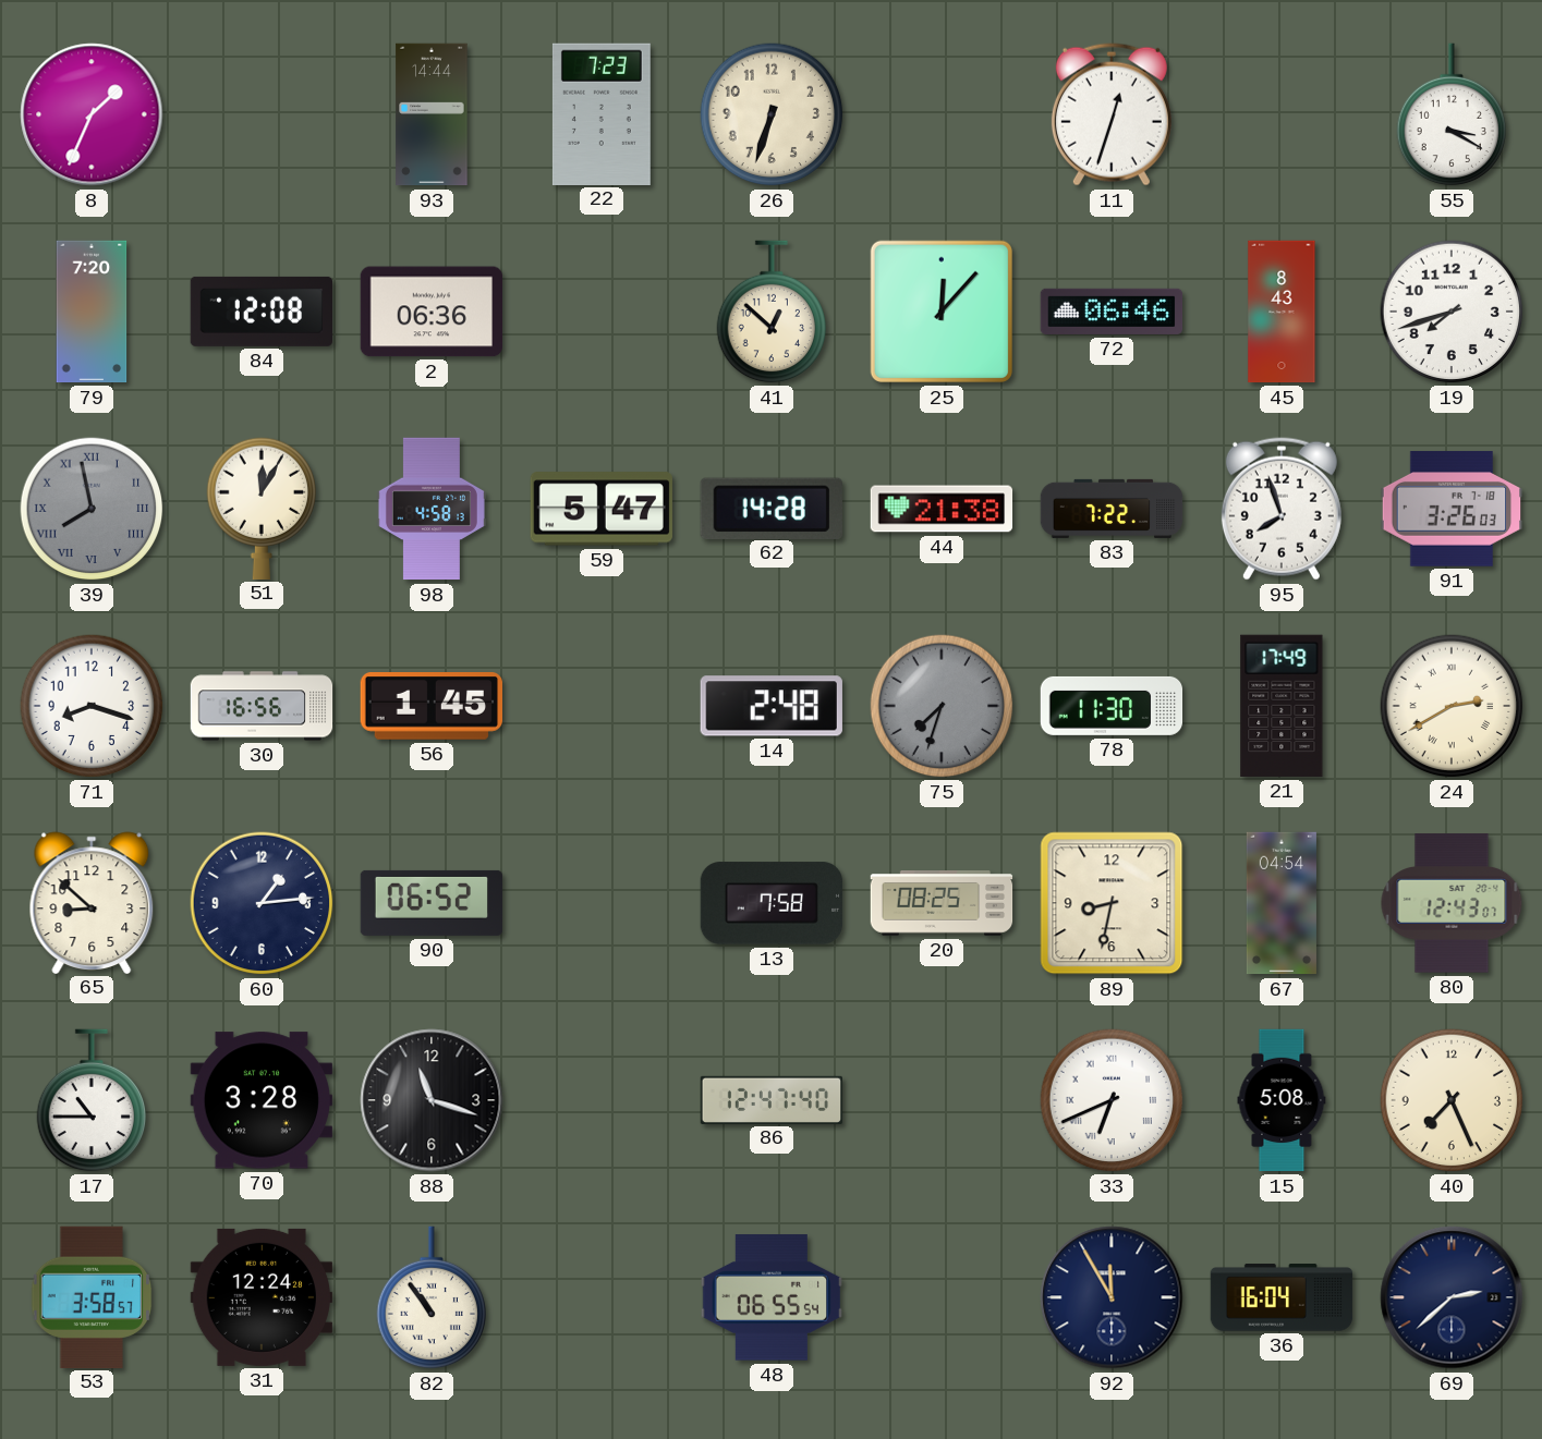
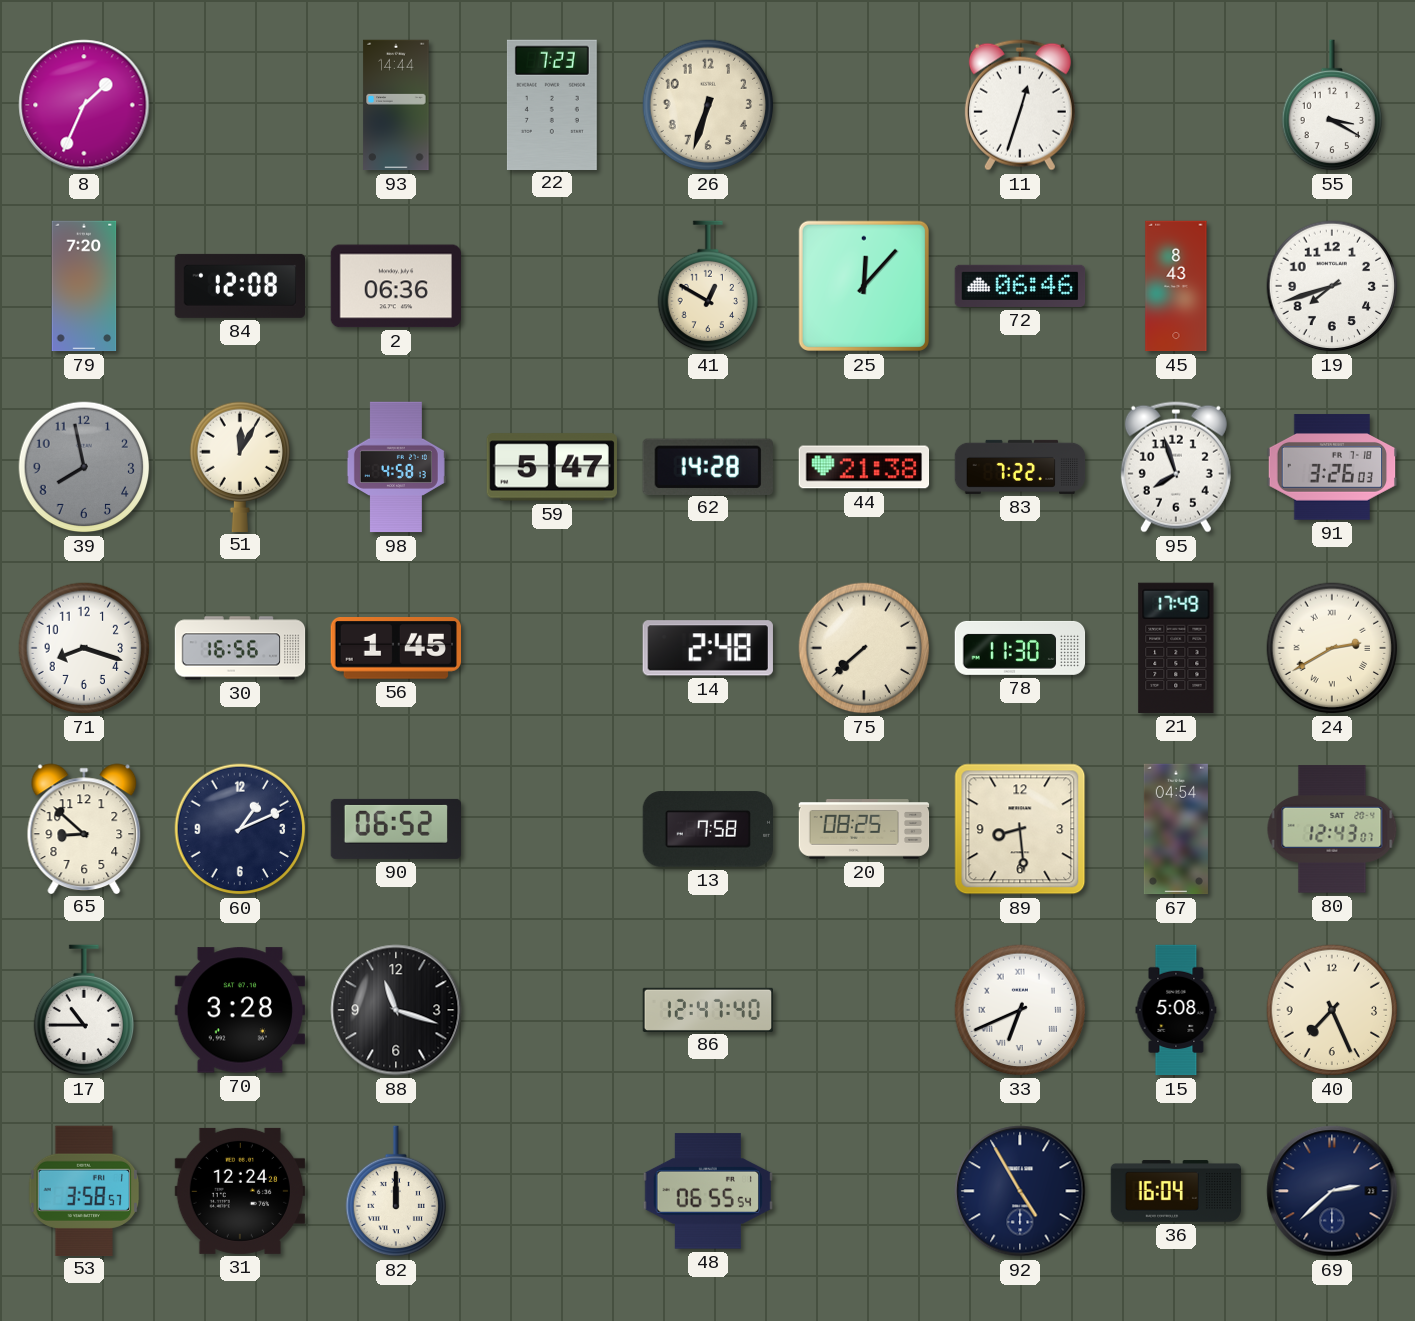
41: 12:52 -> 12:50
39 numerals: Roman -> Arabic
75: 7:33 -> 7:38
75 dial: grey -> cream
60: 1:14 -> 1:11
89: 8:32 -> 8:29
82: 10:54 -> 12:00
92: 11:55 -> 4:55
